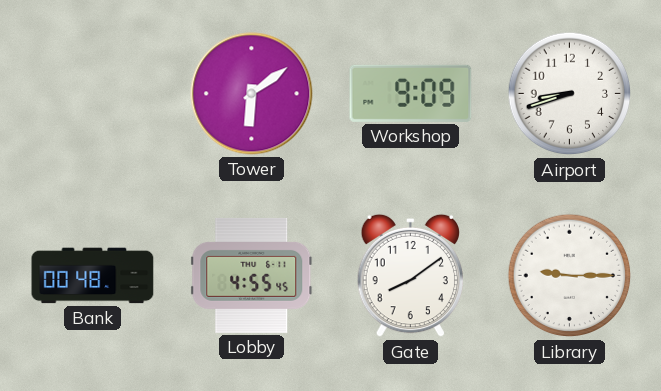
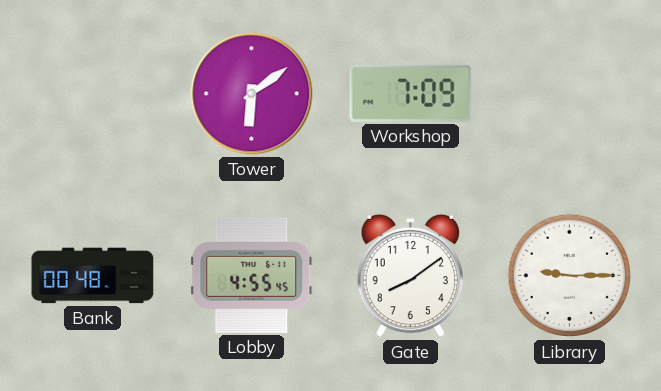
Workshop: 9:09 -> 7:09
Airport: 8:42 -> none
